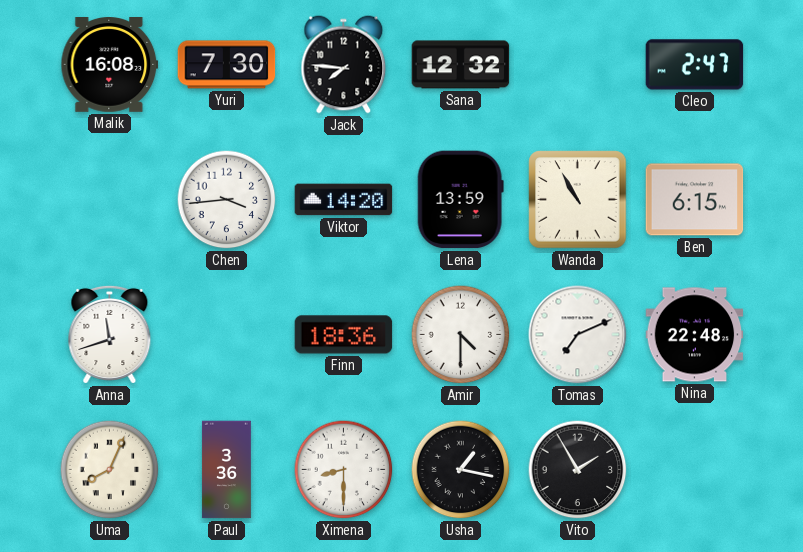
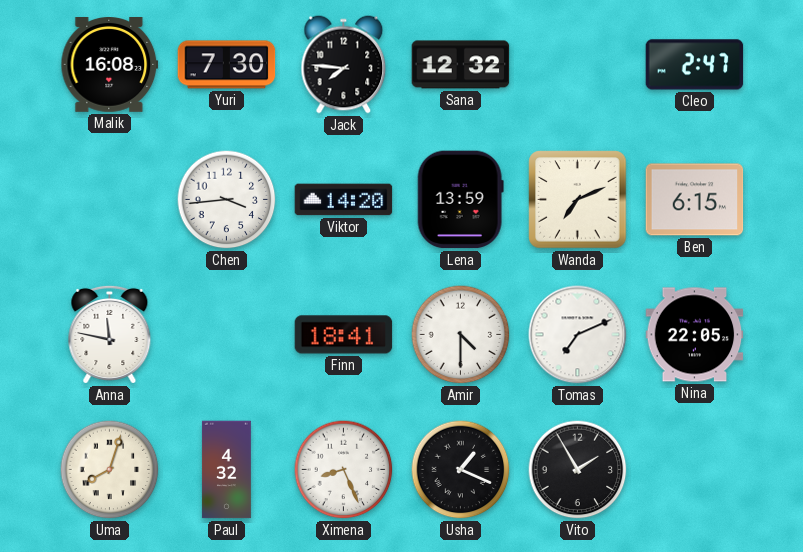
Wanda: 10:55 -> 7:11
Anna: 11:42 -> 11:47
Finn: 18:36 -> 18:41
Nina: 22:48 -> 22:05
Uma: 8:04 -> 8:03
Paul: 3:36 -> 4:32
Ximena: 8:30 -> 8:26
Usha: 1:17 -> 1:19
